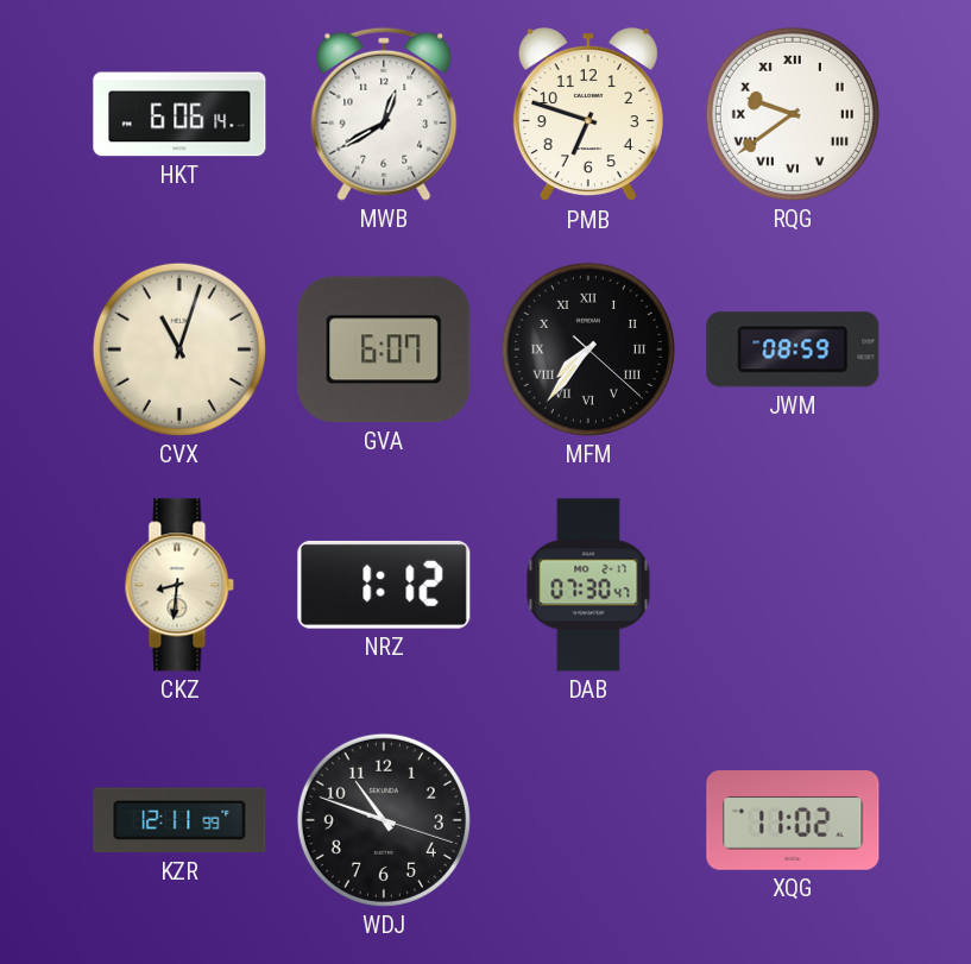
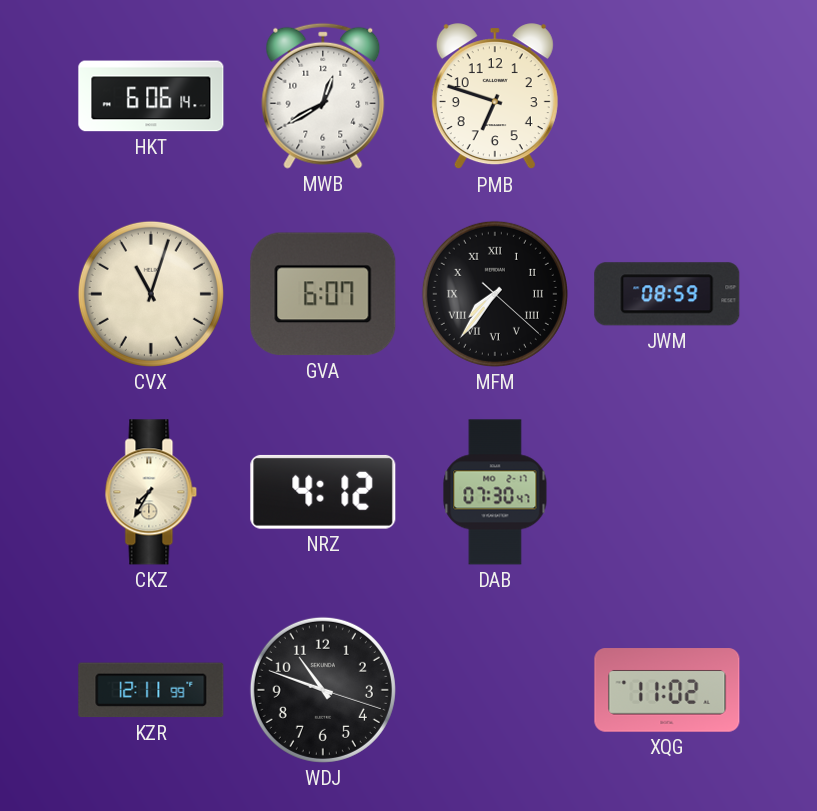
RQG: 9:39 -> none
CKZ: 8:31 -> 7:35
NRZ: 1:12 -> 4:12
